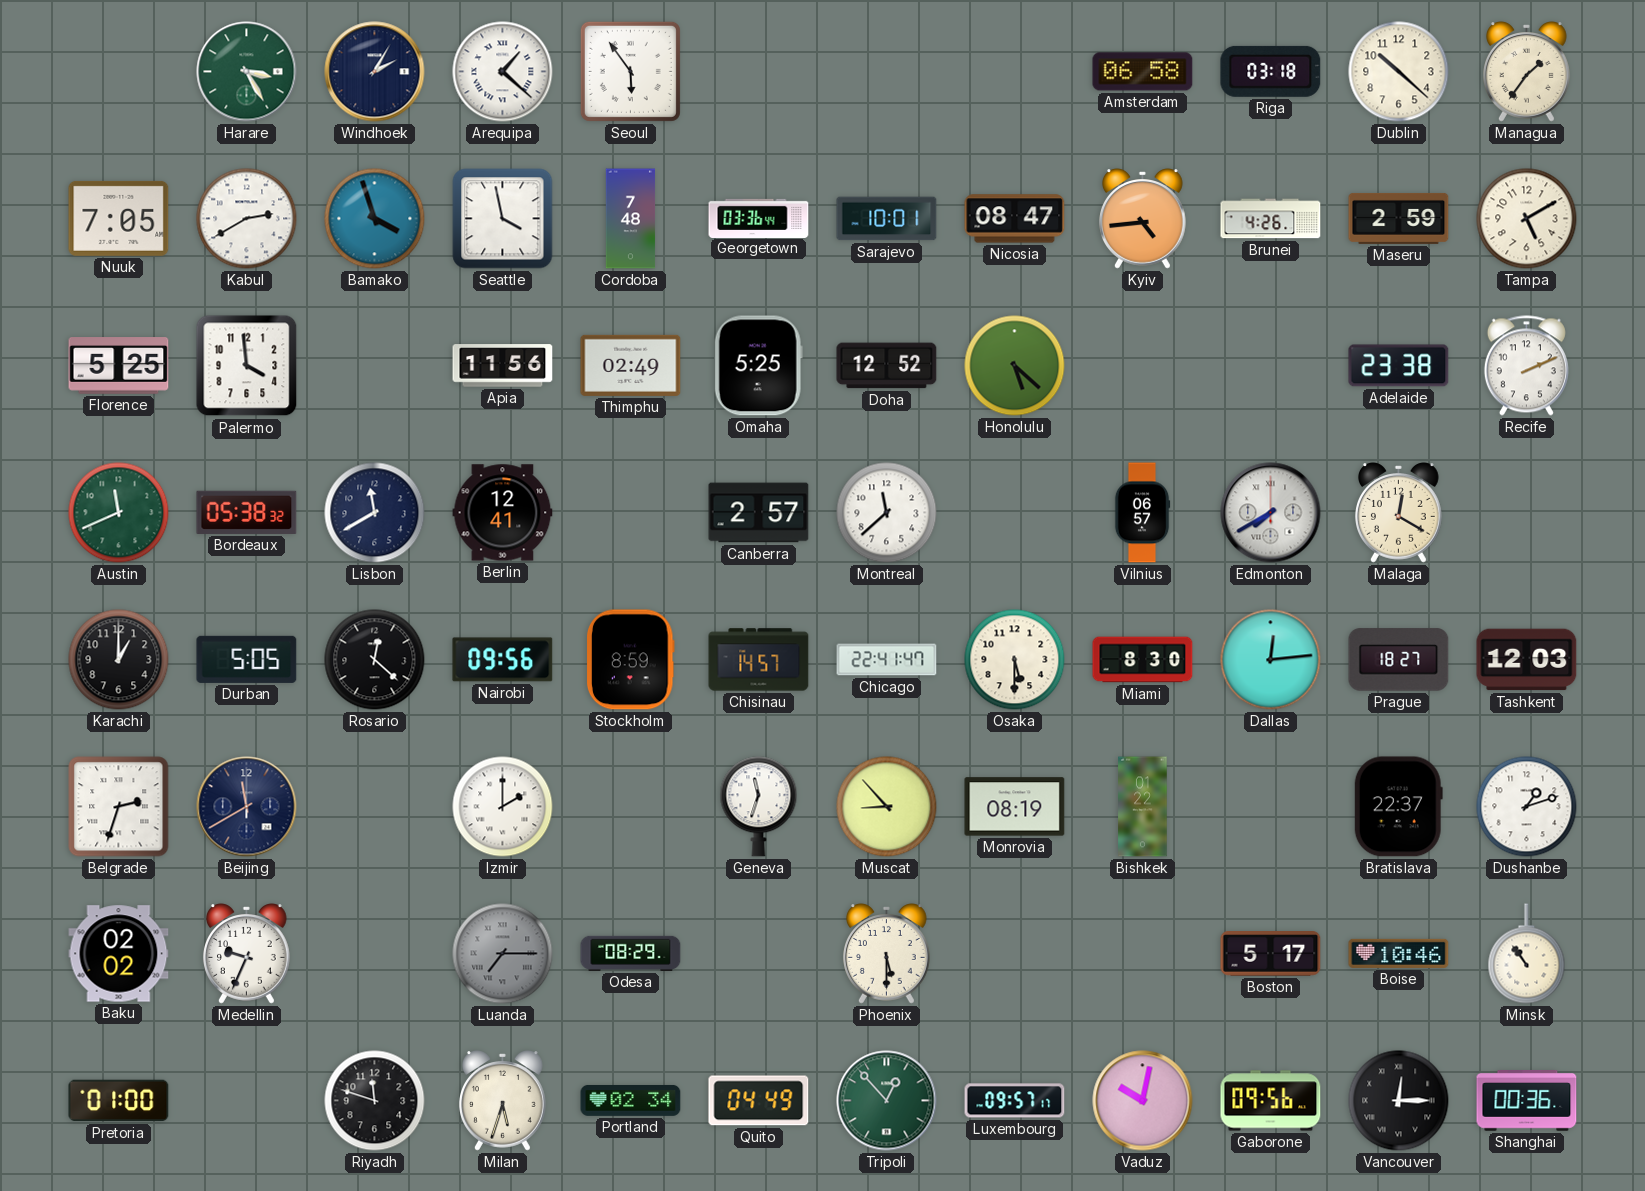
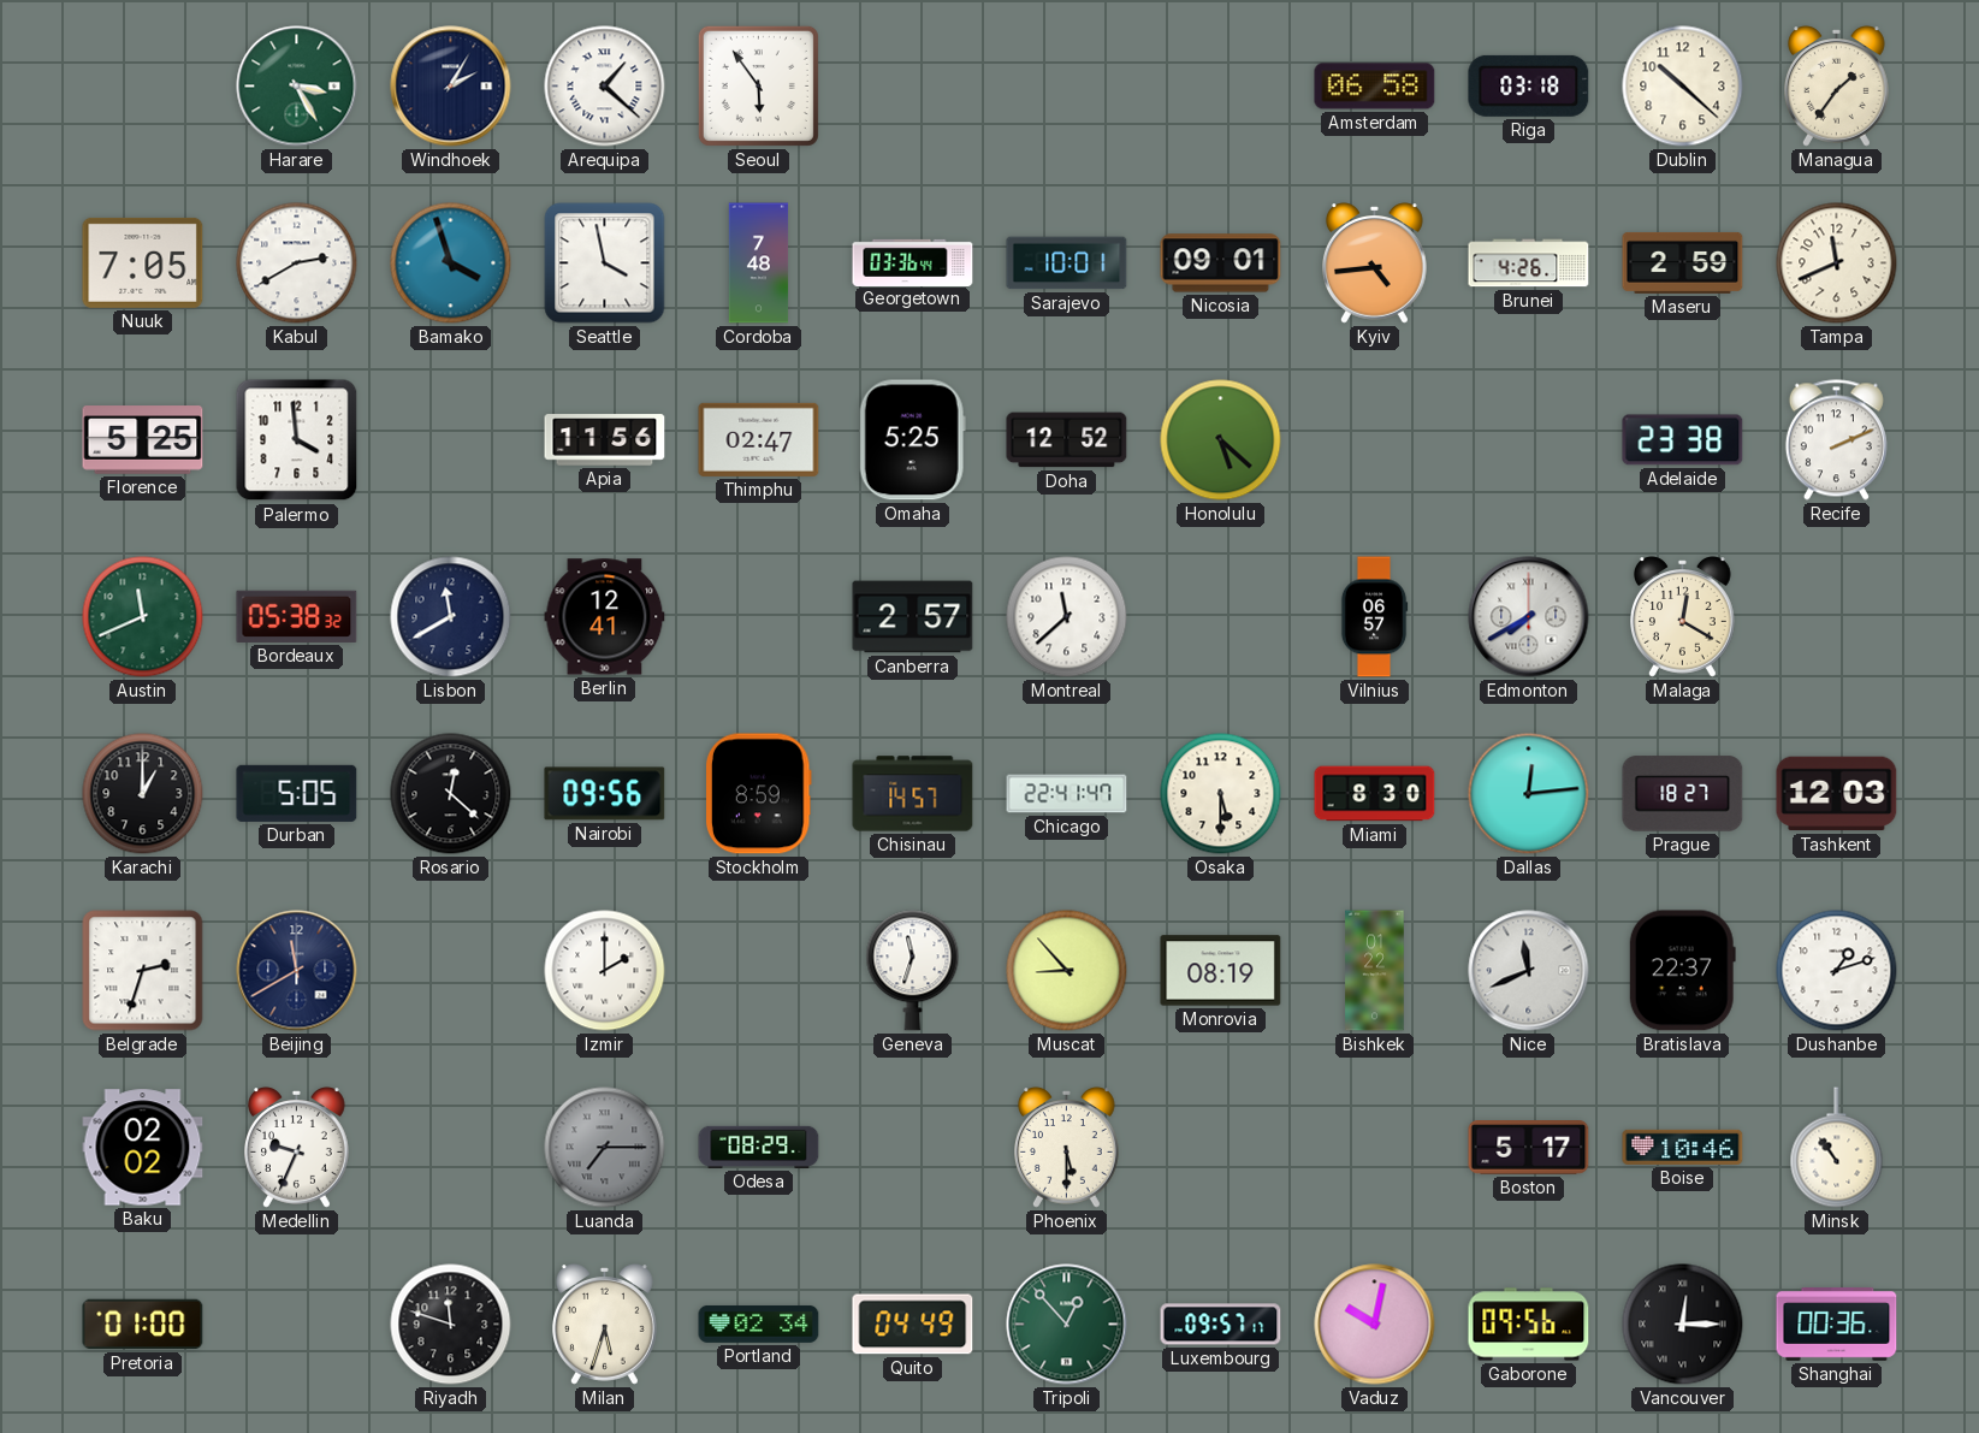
Nicosia: 08:47 -> 09:01
Tampa: 5:10 -> 11:41
Thimphu: 02:49 -> 02:47
Nice: none -> 11:41
